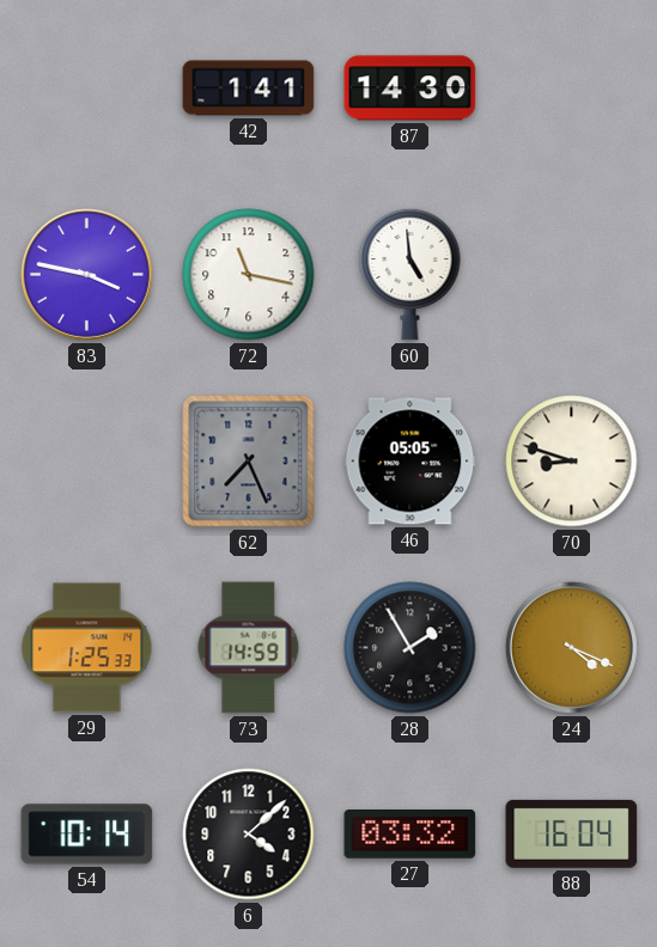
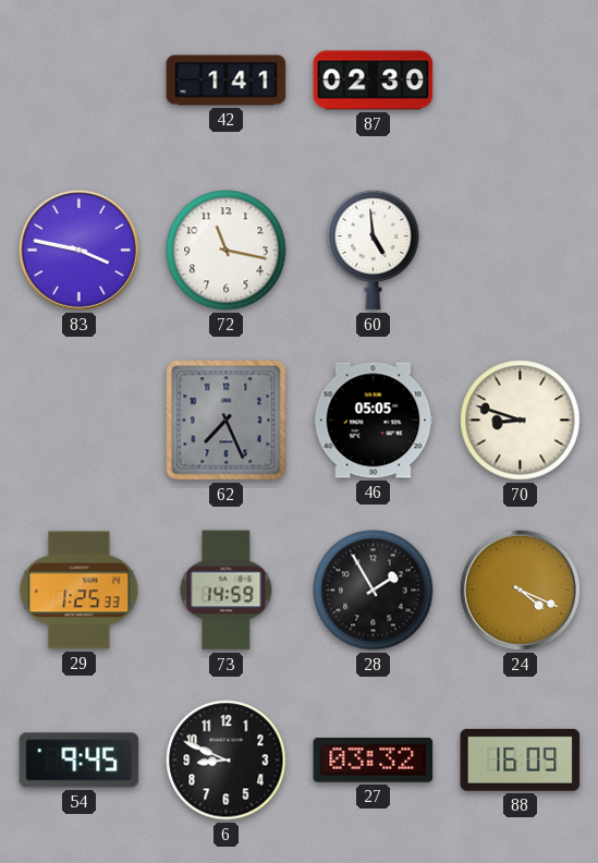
87: 14:30 -> 02:30
54: 10:14 -> 9:45
6: 4:08 -> 8:49
88: 16:04 -> 16:09
